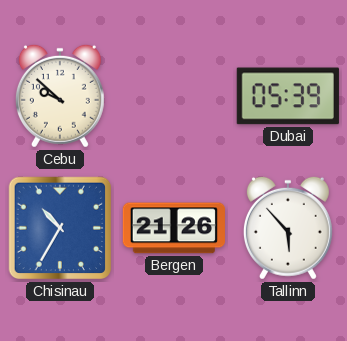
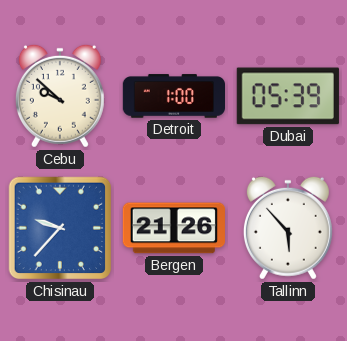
Detroit: none -> 1:00
Chisinau: 10:35 -> 9:37
